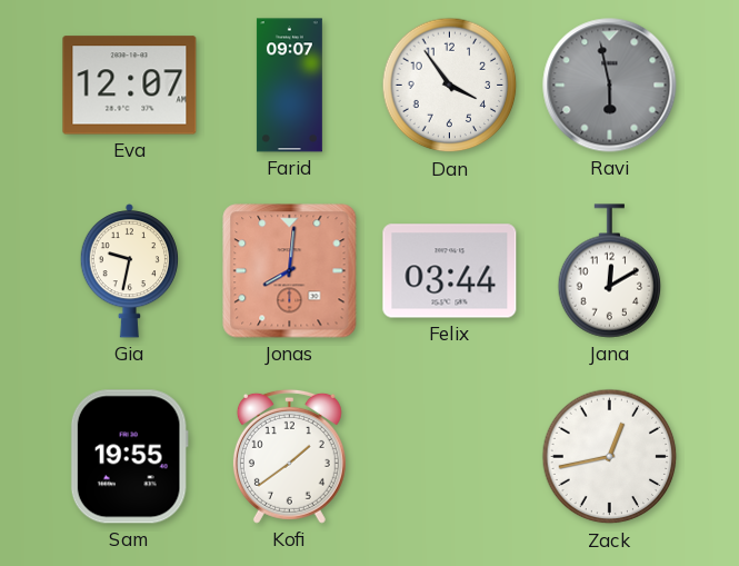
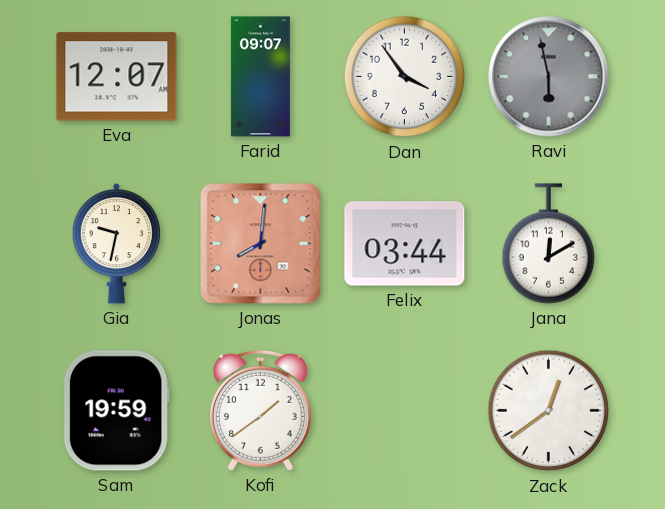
Sam: 19:55 -> 19:59
Zack: 12:43 -> 12:39
